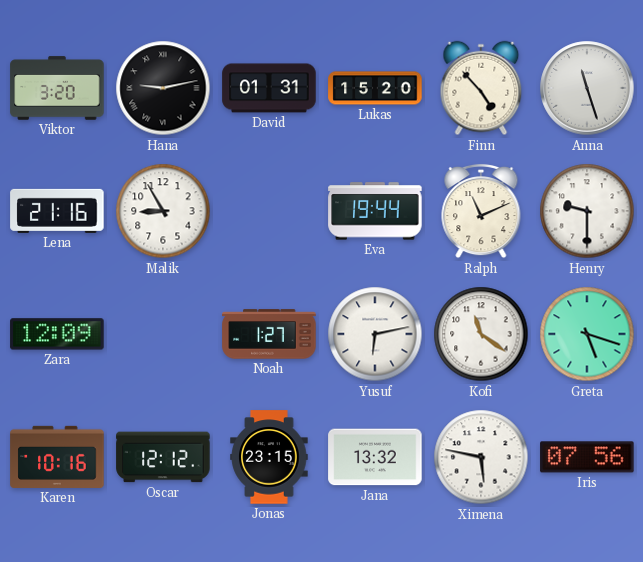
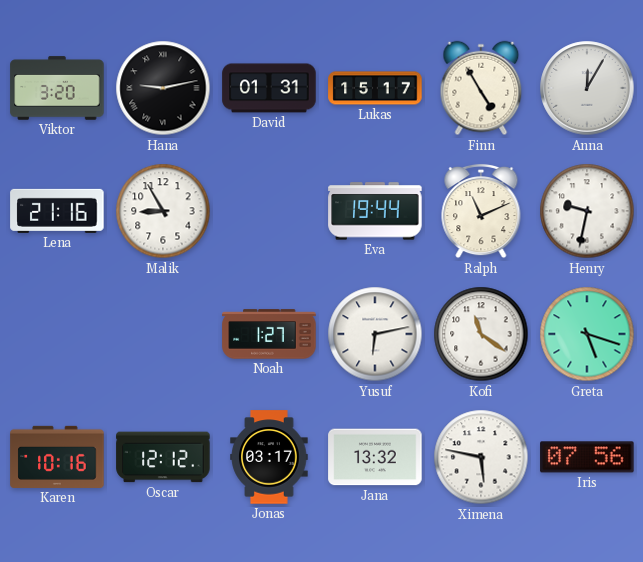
Lukas: 15:20 -> 15:17
Finn: 4:53 -> 4:55
Anna: 11:27 -> 12:05
Henry: 9:30 -> 9:32
Zara: 12:09 -> none
Jonas: 23:15 -> 03:17
